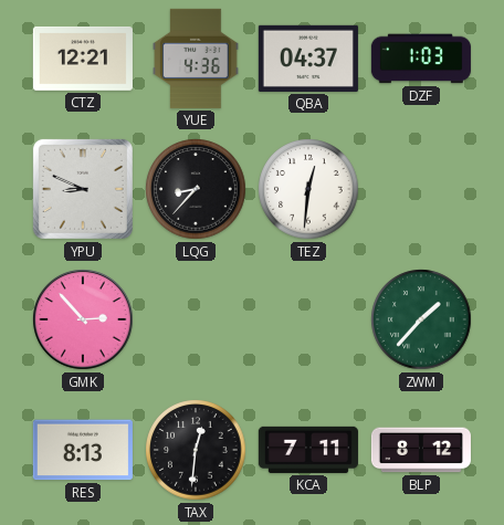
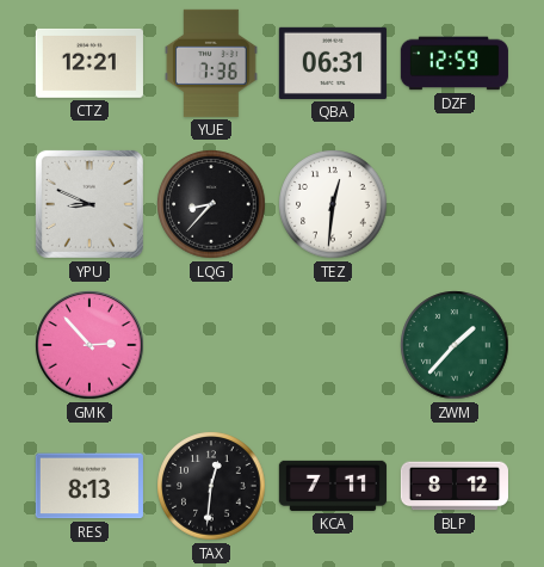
YUE: 4:36 -> 7:36
QBA: 04:37 -> 06:31
DZF: 1:03 -> 12:59
